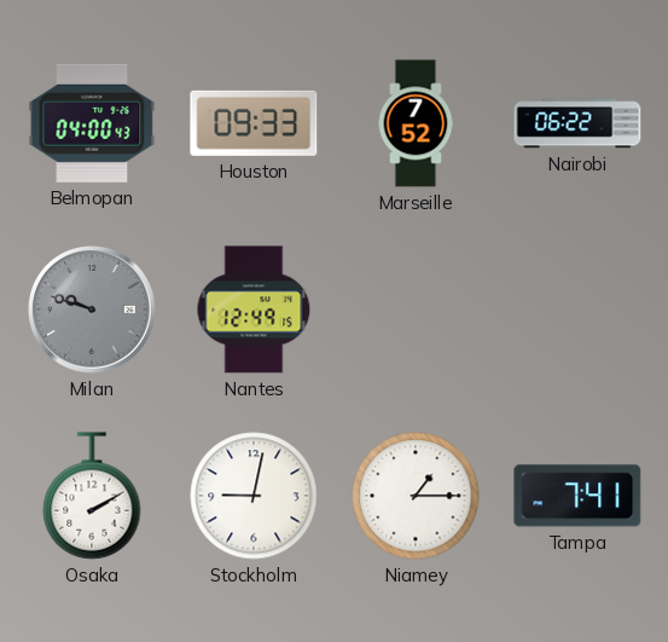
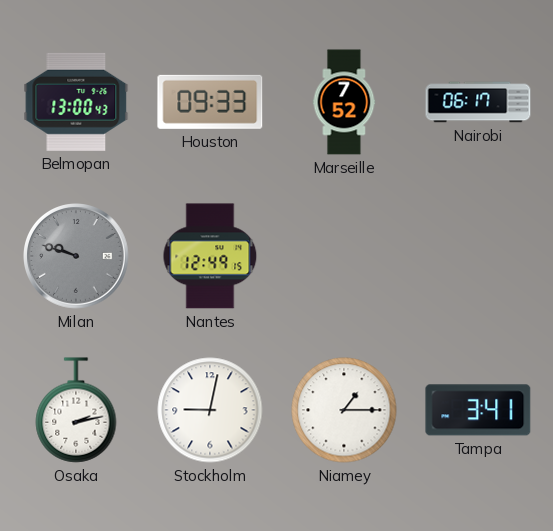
Belmopan: 04:00 -> 13:00
Nairobi: 06:22 -> 06:17
Osaka: 2:10 -> 2:13
Tampa: 7:41 -> 3:41
